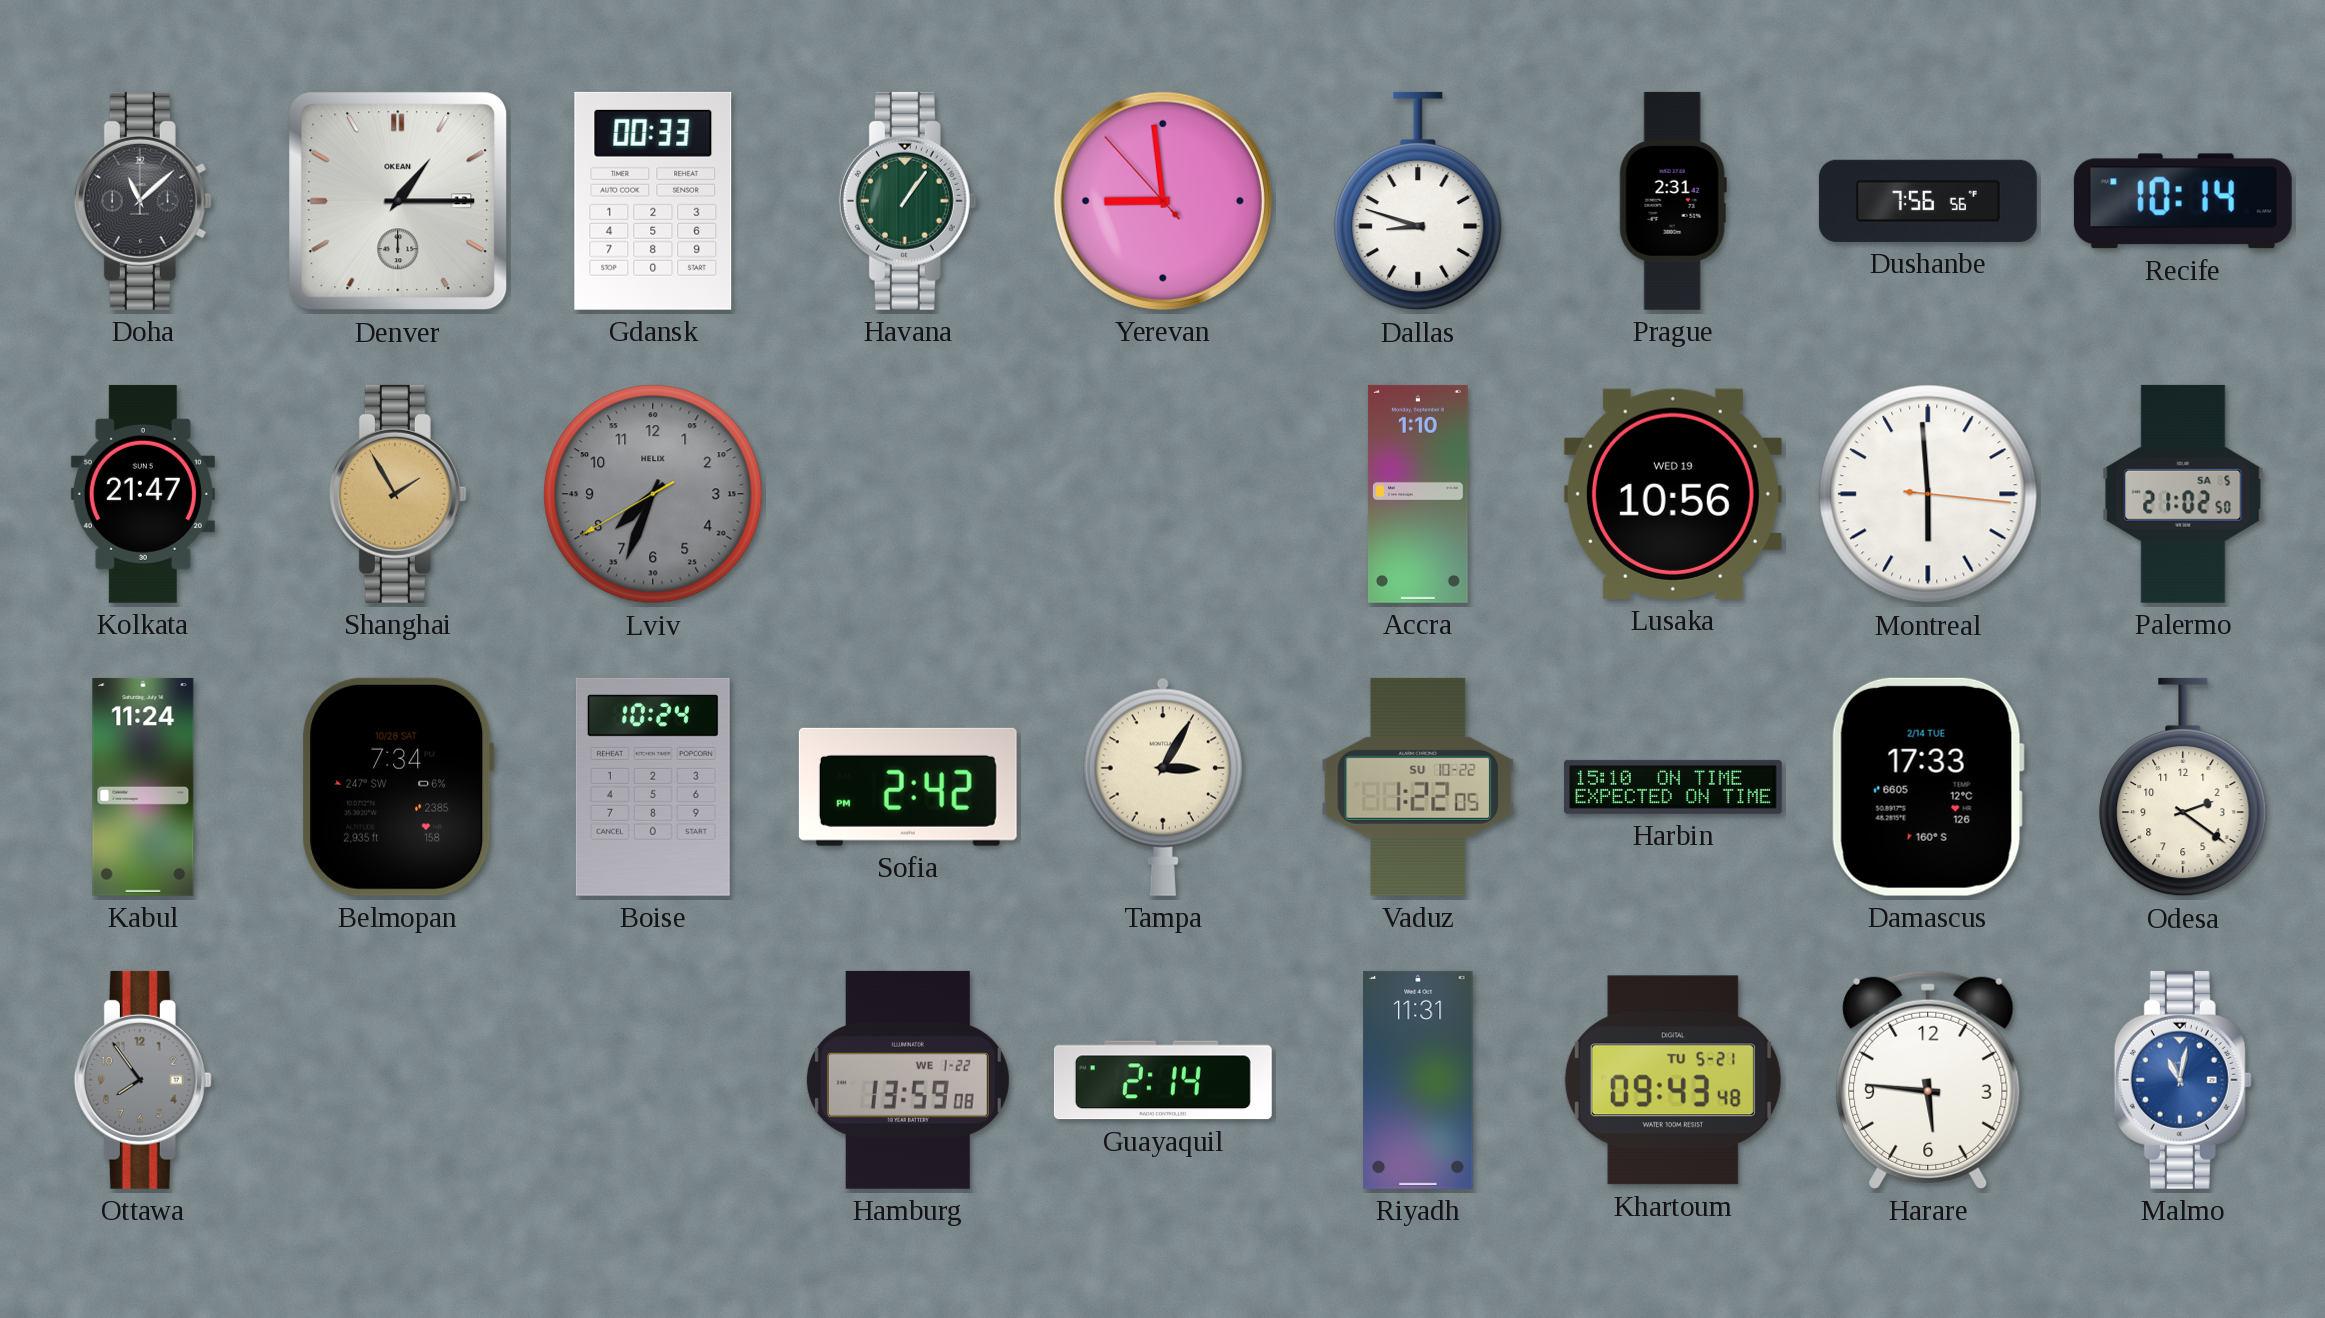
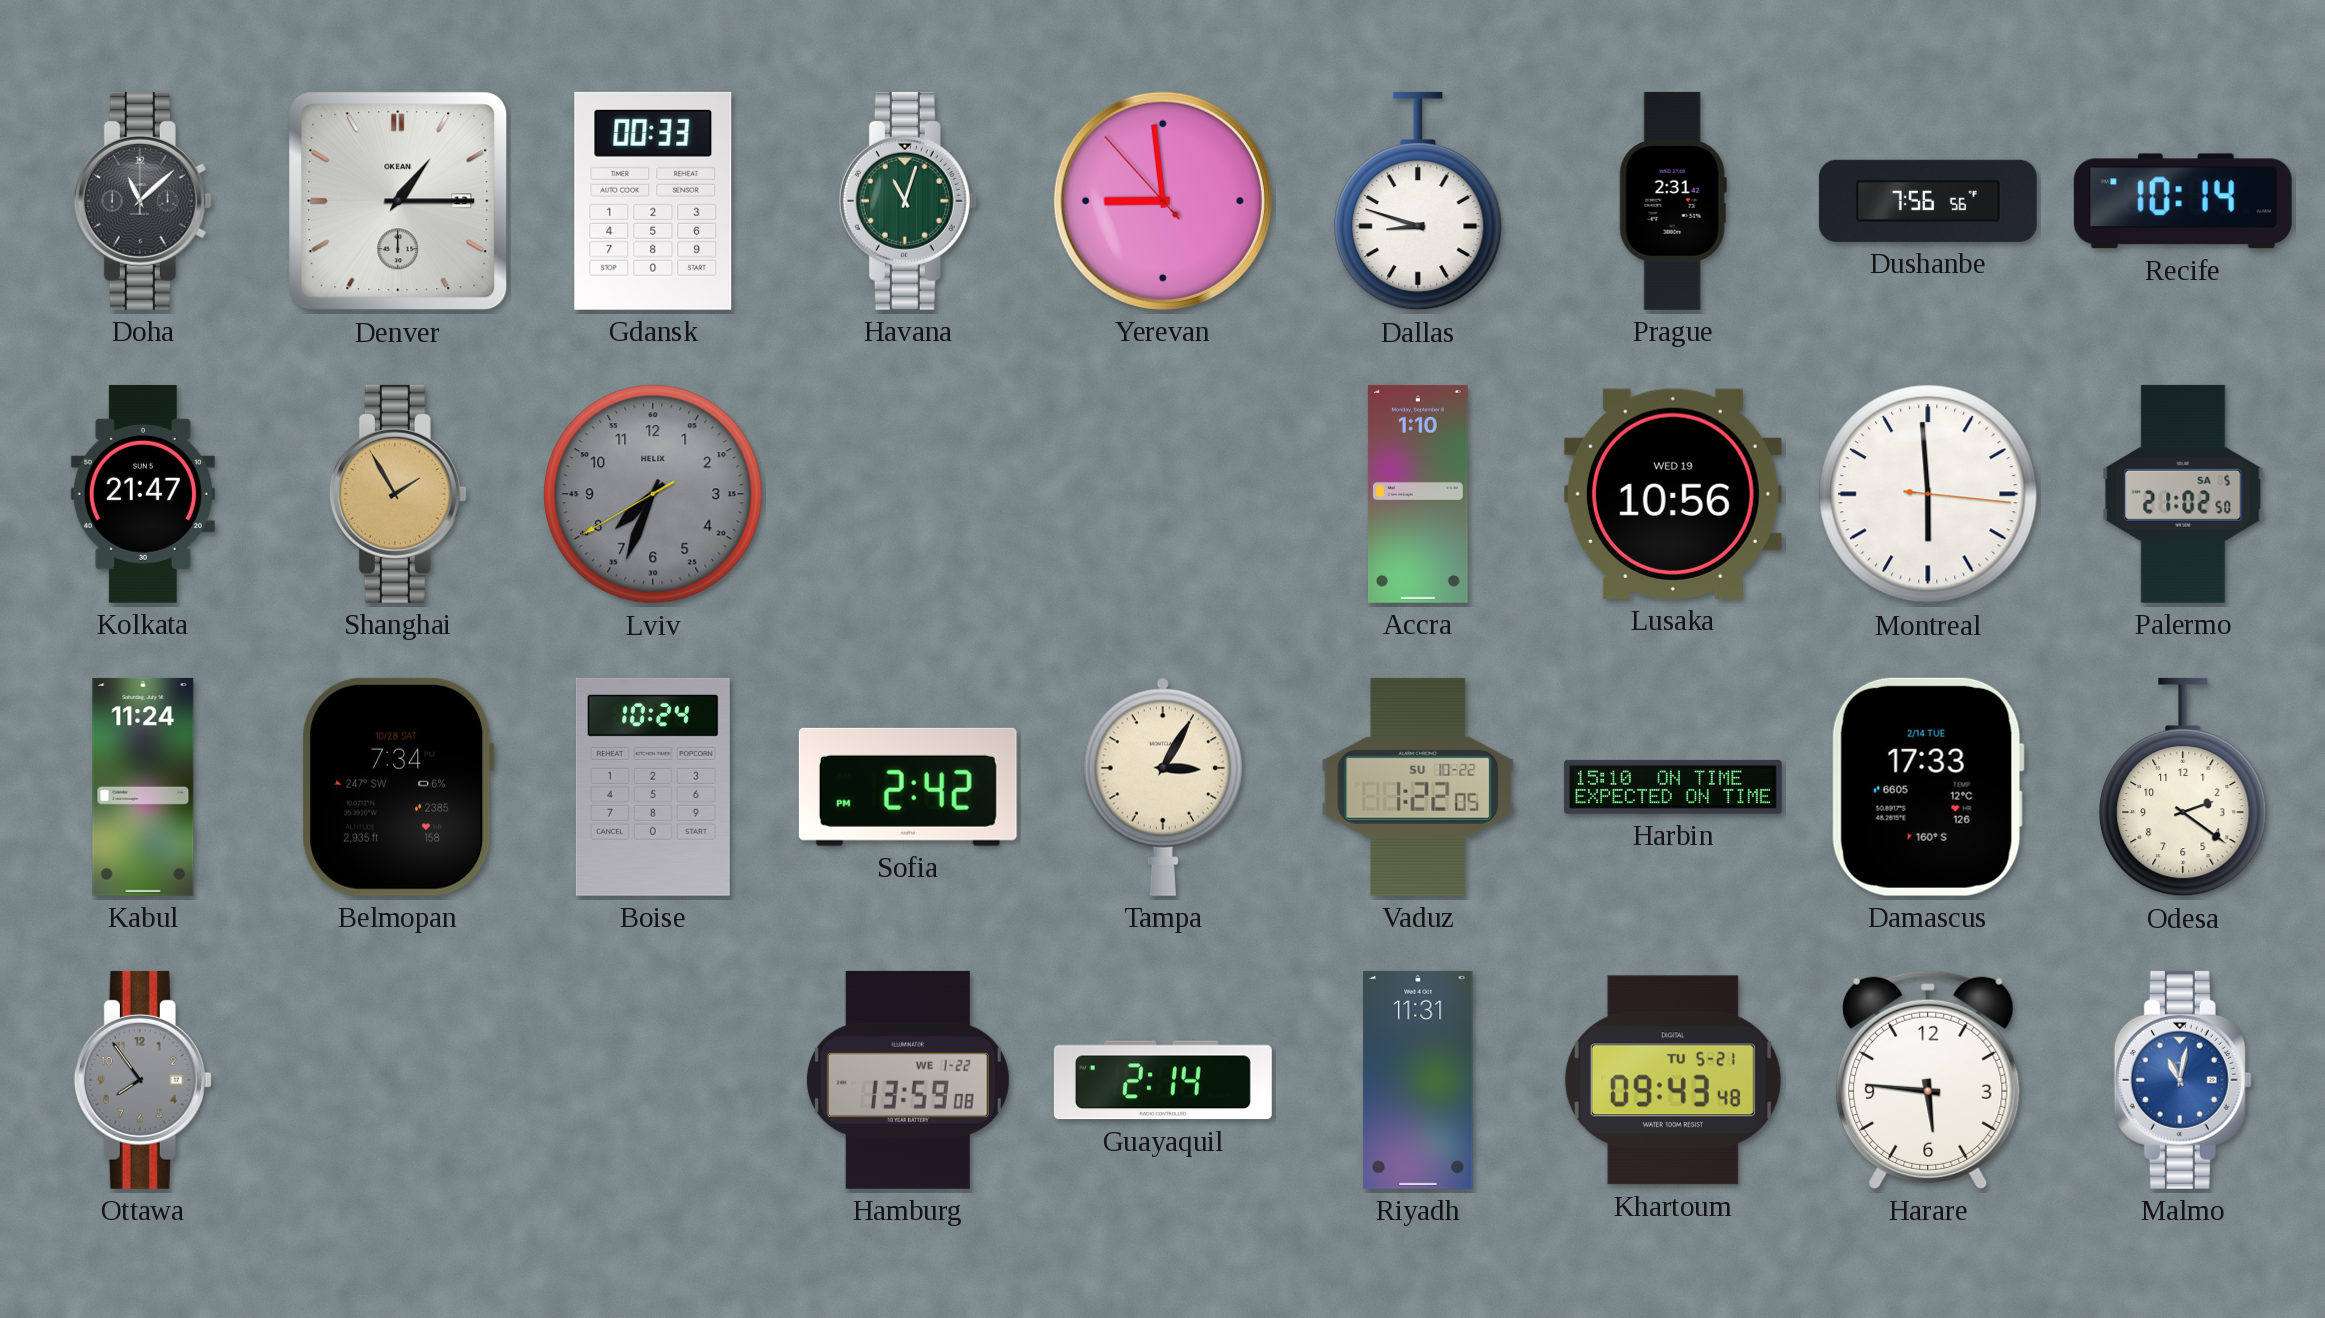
Havana: 1:06 -> 11:03
